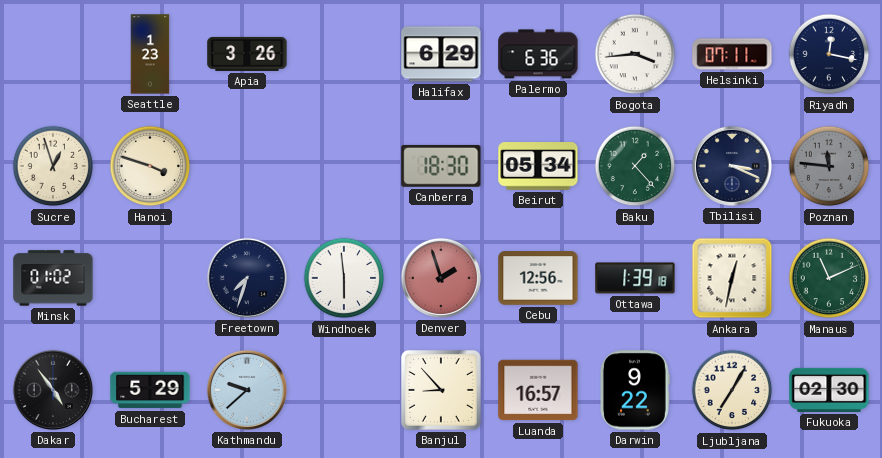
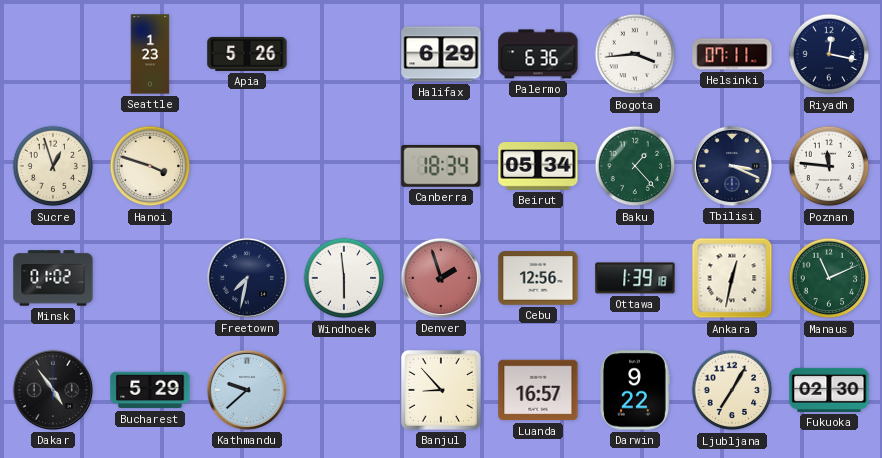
Apia: 3:26 -> 5:26
Canberra: 18:30 -> 18:34
Poznan dial: grey -> white
Freetown: 7:33 -> 7:32
